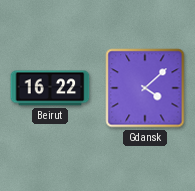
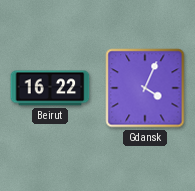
Gdansk: 4:08 -> 4:04
